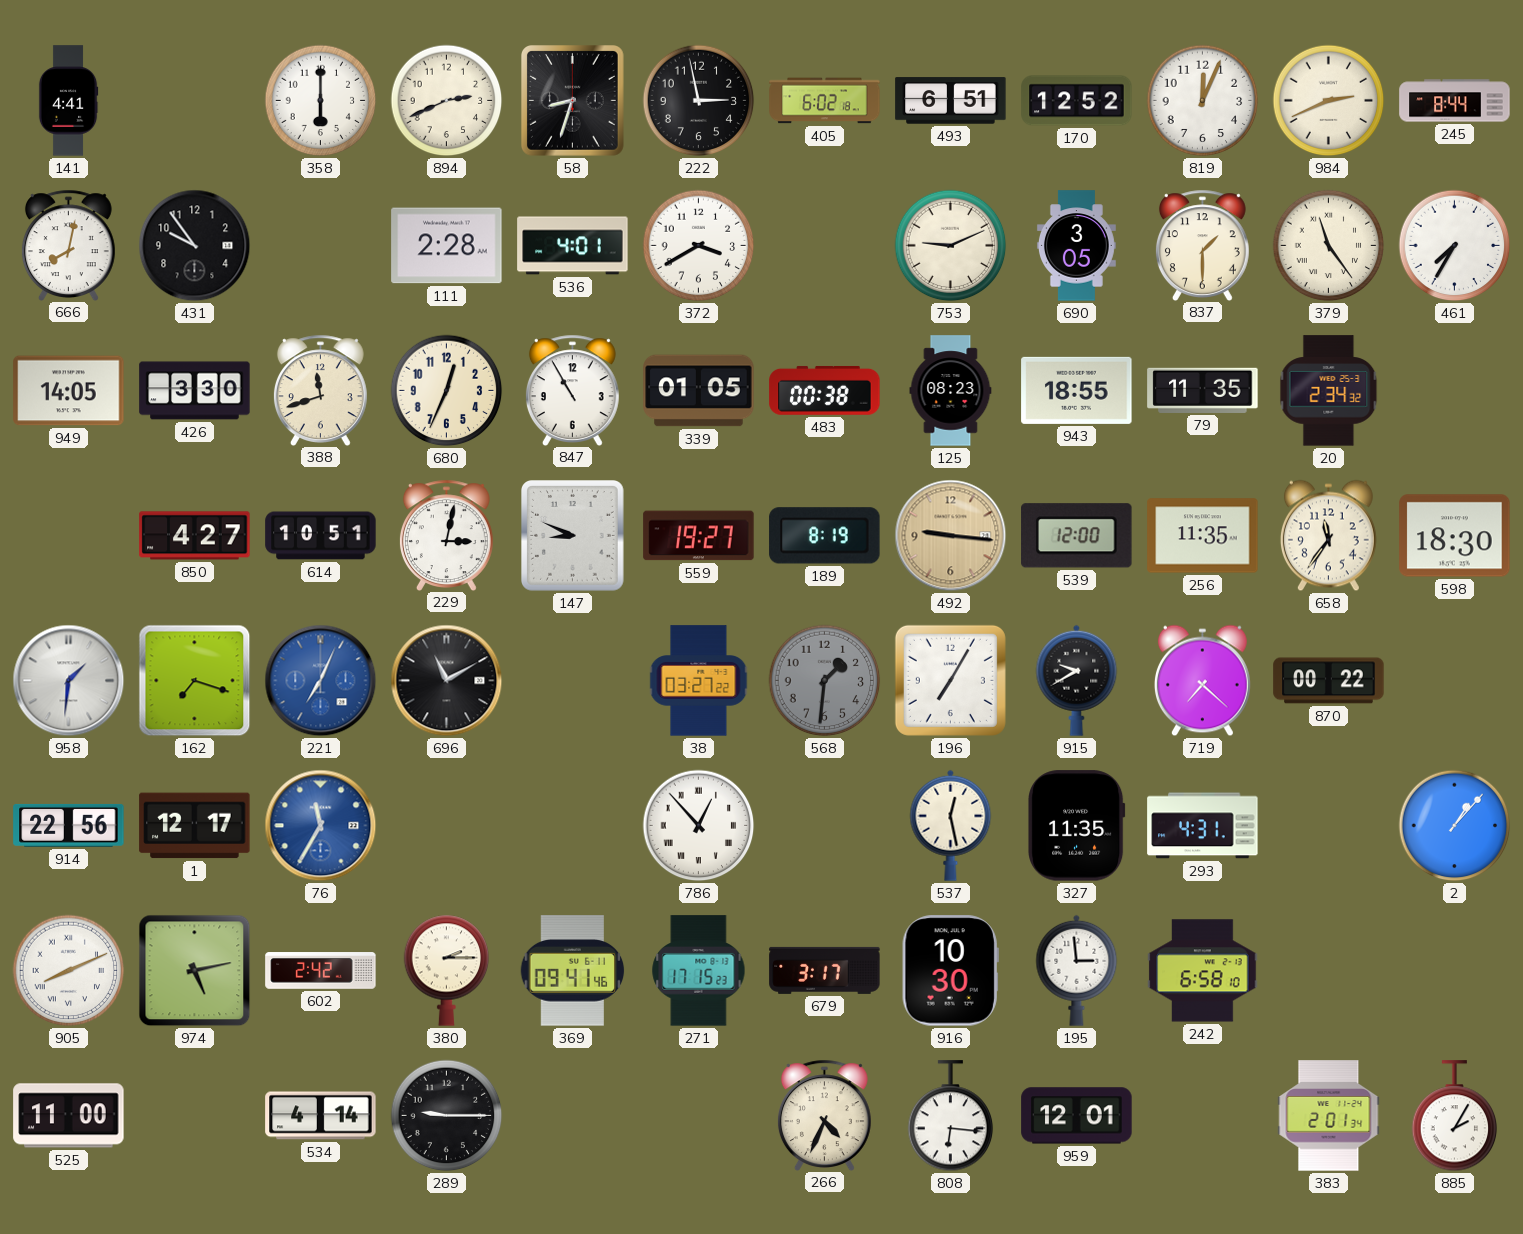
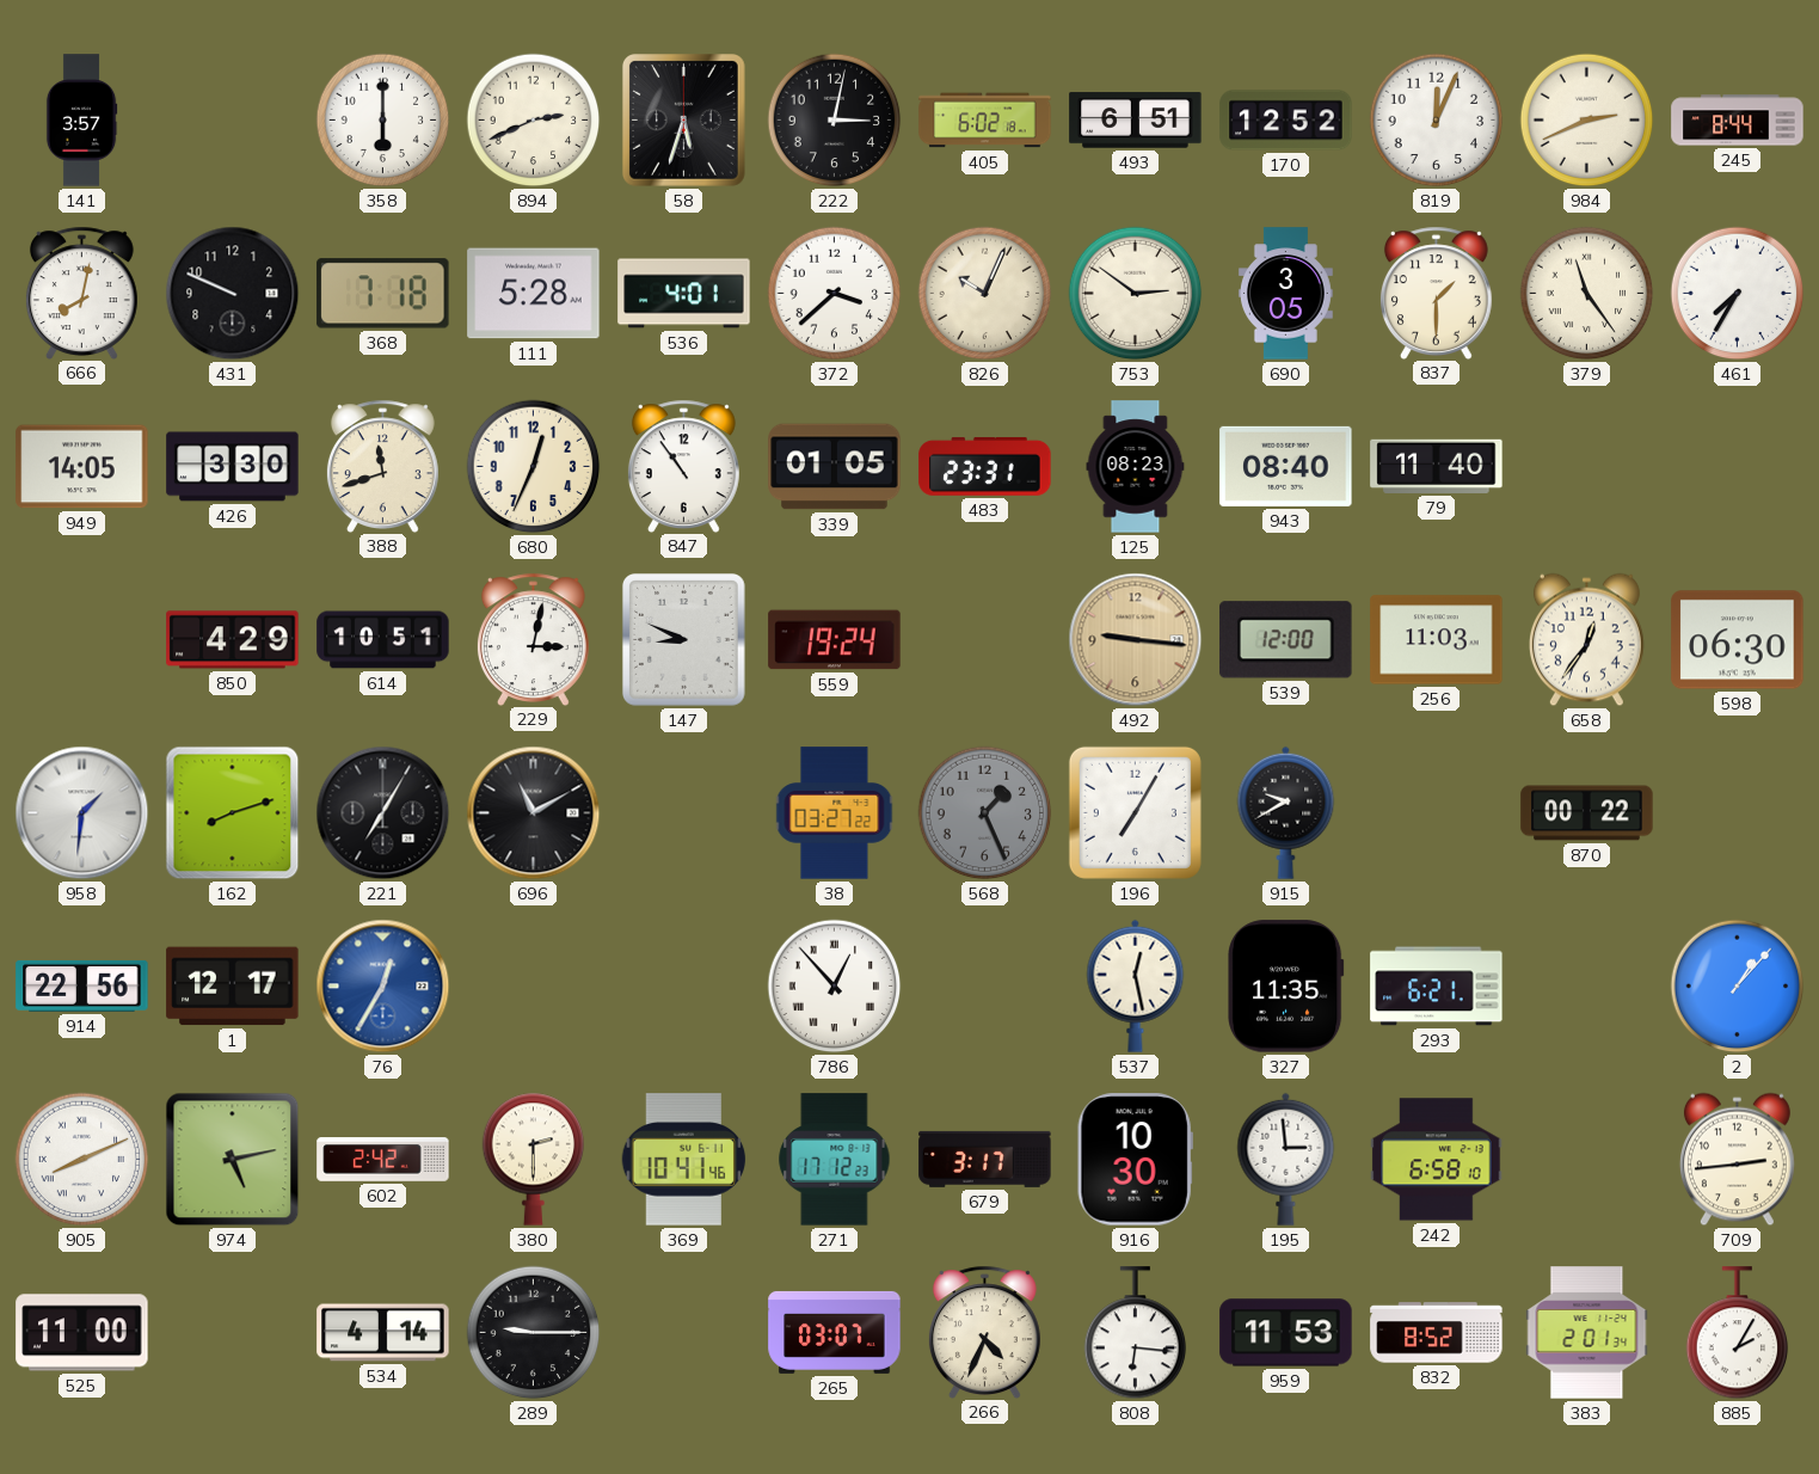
141: 4:41 -> 3:57
58: 8:33 -> 5:33
222: 2:58 -> 3:02
431: 9:54 -> 9:49
368: none -> 7:18
111: 2:28 -> 5:28
372: 3:40 -> 3:38
826: none -> 10:04
753: 9:11 -> 2:51
847: 10:55 -> 10:54
483: 00:38 -> 23:31
943: 18:55 -> 08:40
79: 11:35 -> 11:40
20: 2:34 -> none
850: 4:27 -> 4:29
559: 19:27 -> 19:24
189: 8:19 -> none
256: 11:35 -> 11:03
658: 11:36 -> 12:36
598: 18:30 -> 06:30
162: 7:18 -> 8:12
221: 7:04 -> 7:05
221 dial: blue -> black
568: 1:31 -> 1:26
719: 7:22 -> none
76: 11:35 -> 12:35
293: 4:31 -> 6:21
380: 2:15 -> 2:30
369: 09:41 -> 10:41
271: 17:15 -> 17:12
709: none -> 2:44
265: none -> 03:07
959: 12:01 -> 11:53
832: none -> 8:52
